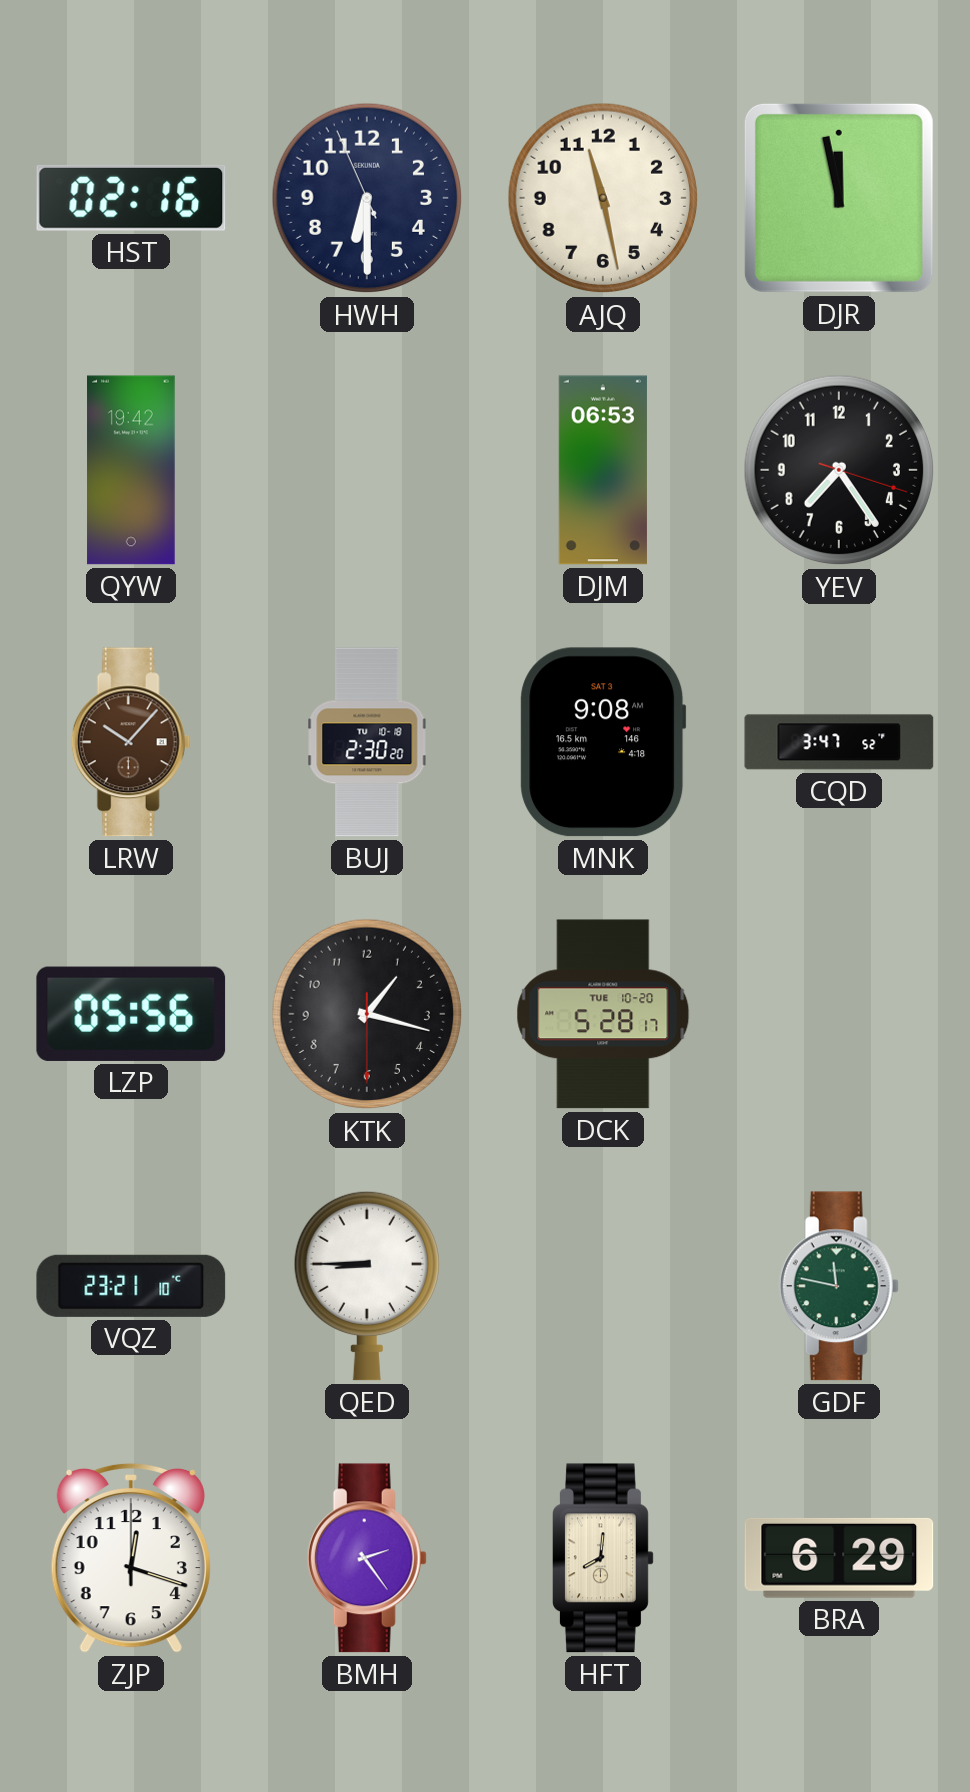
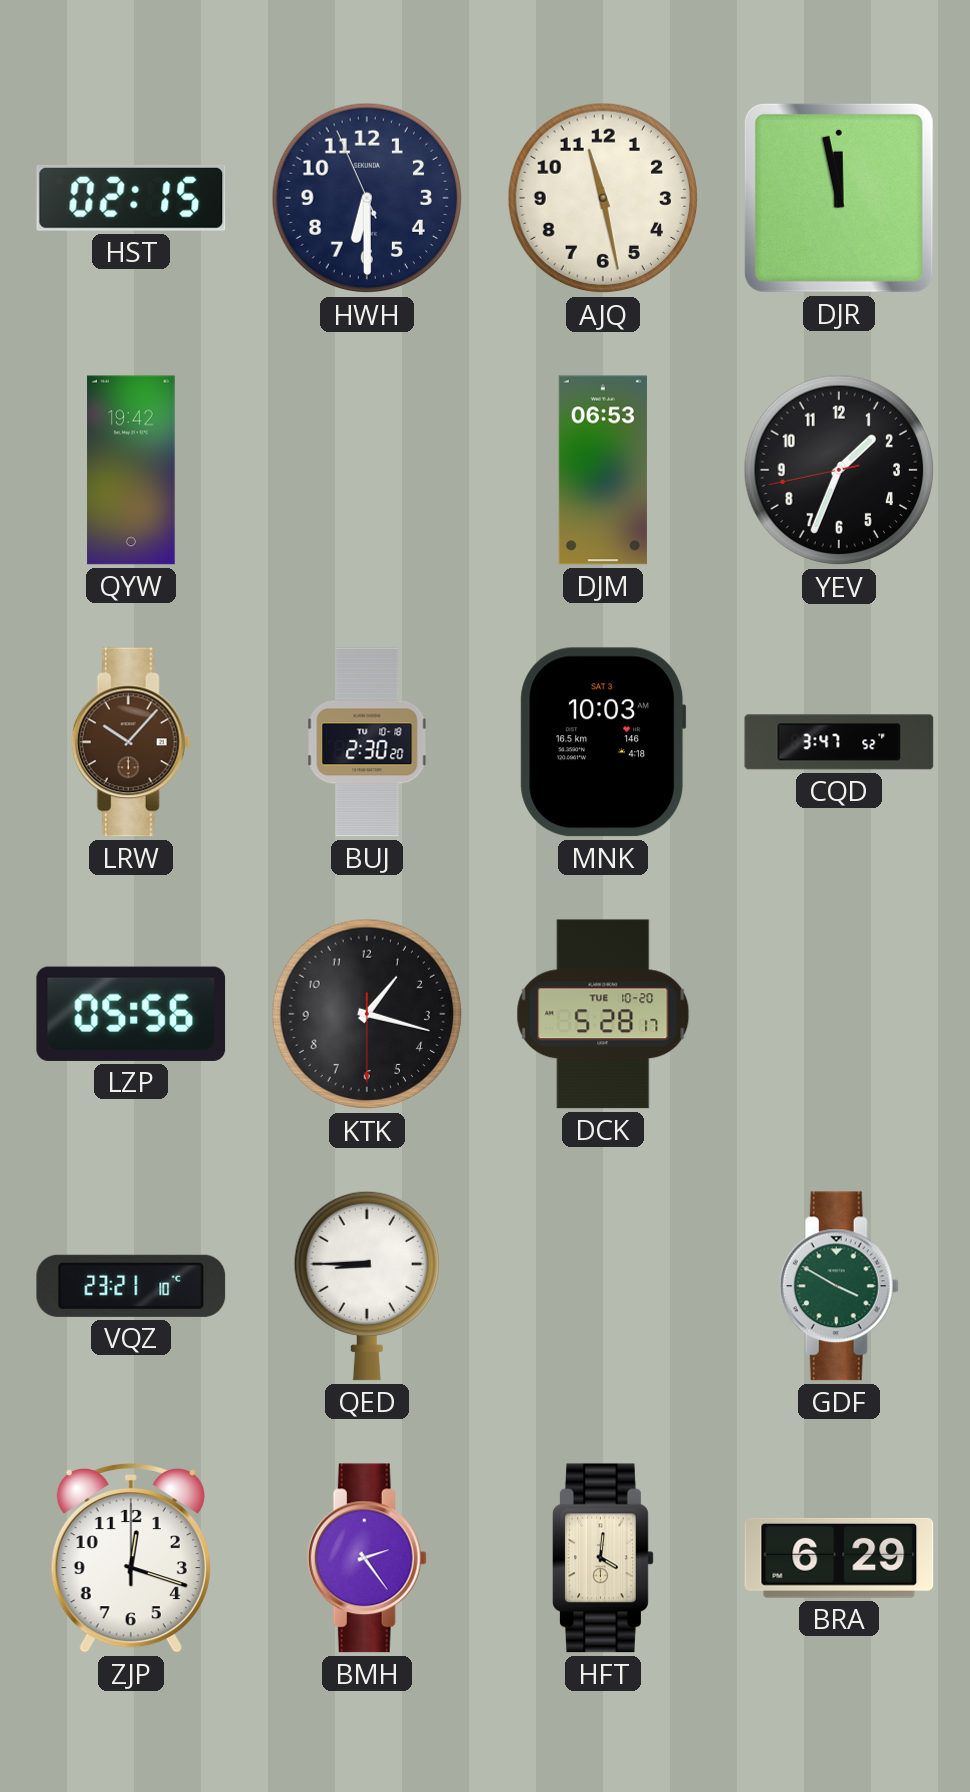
HST: 02:16 -> 02:15
YEV: 7:24 -> 1:33
MNK: 9:08 -> 10:03
GDF: 11:47 -> 3:50
HFT: 8:01 -> 4:01
